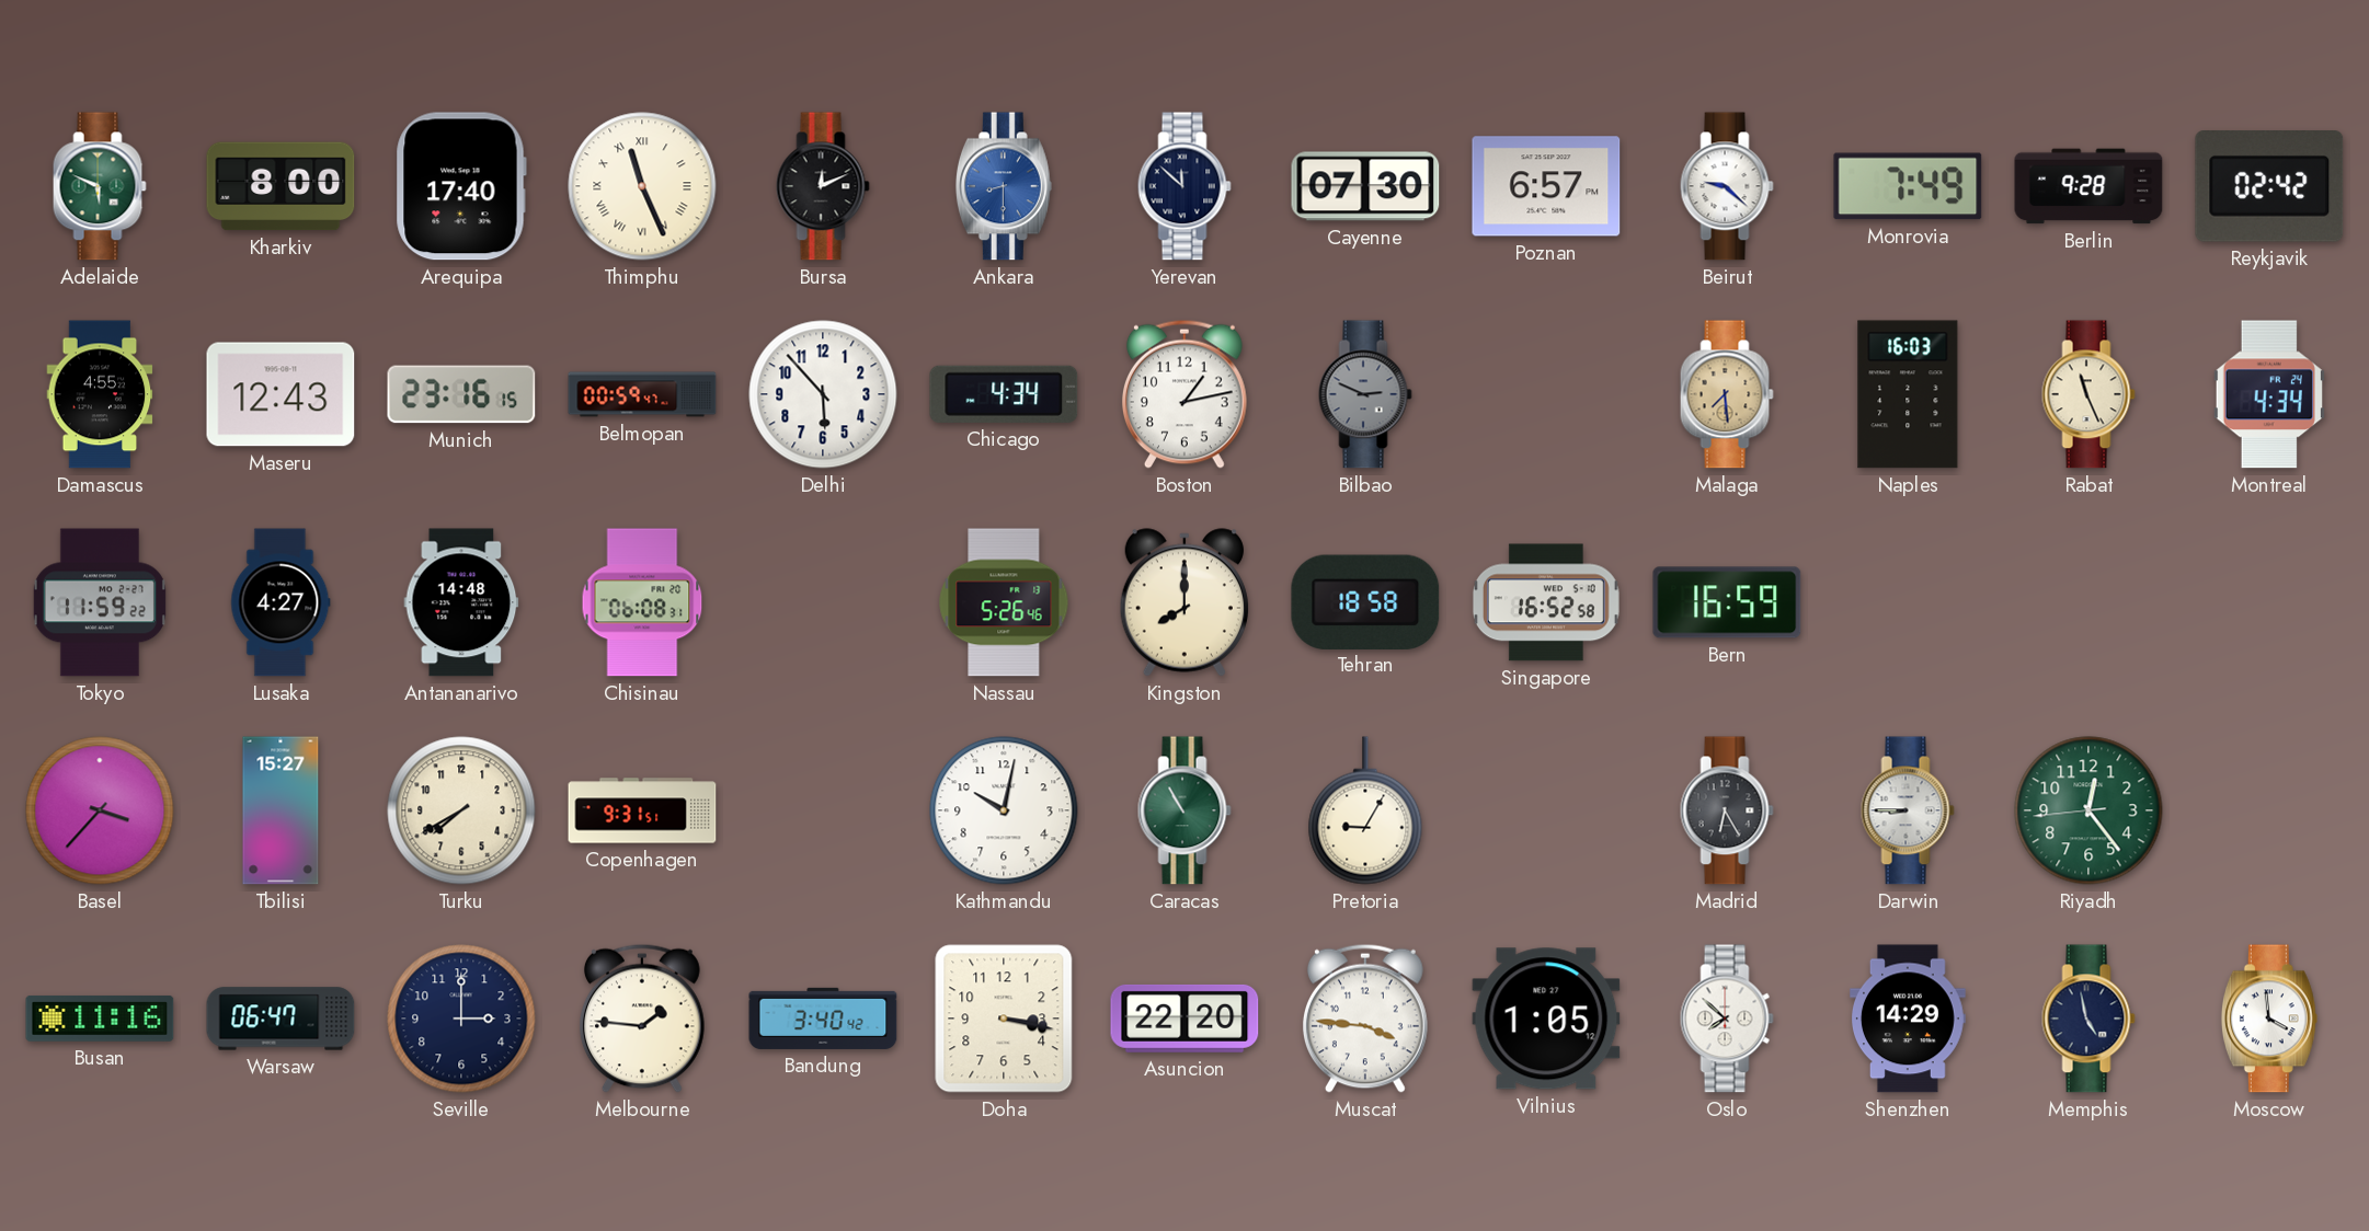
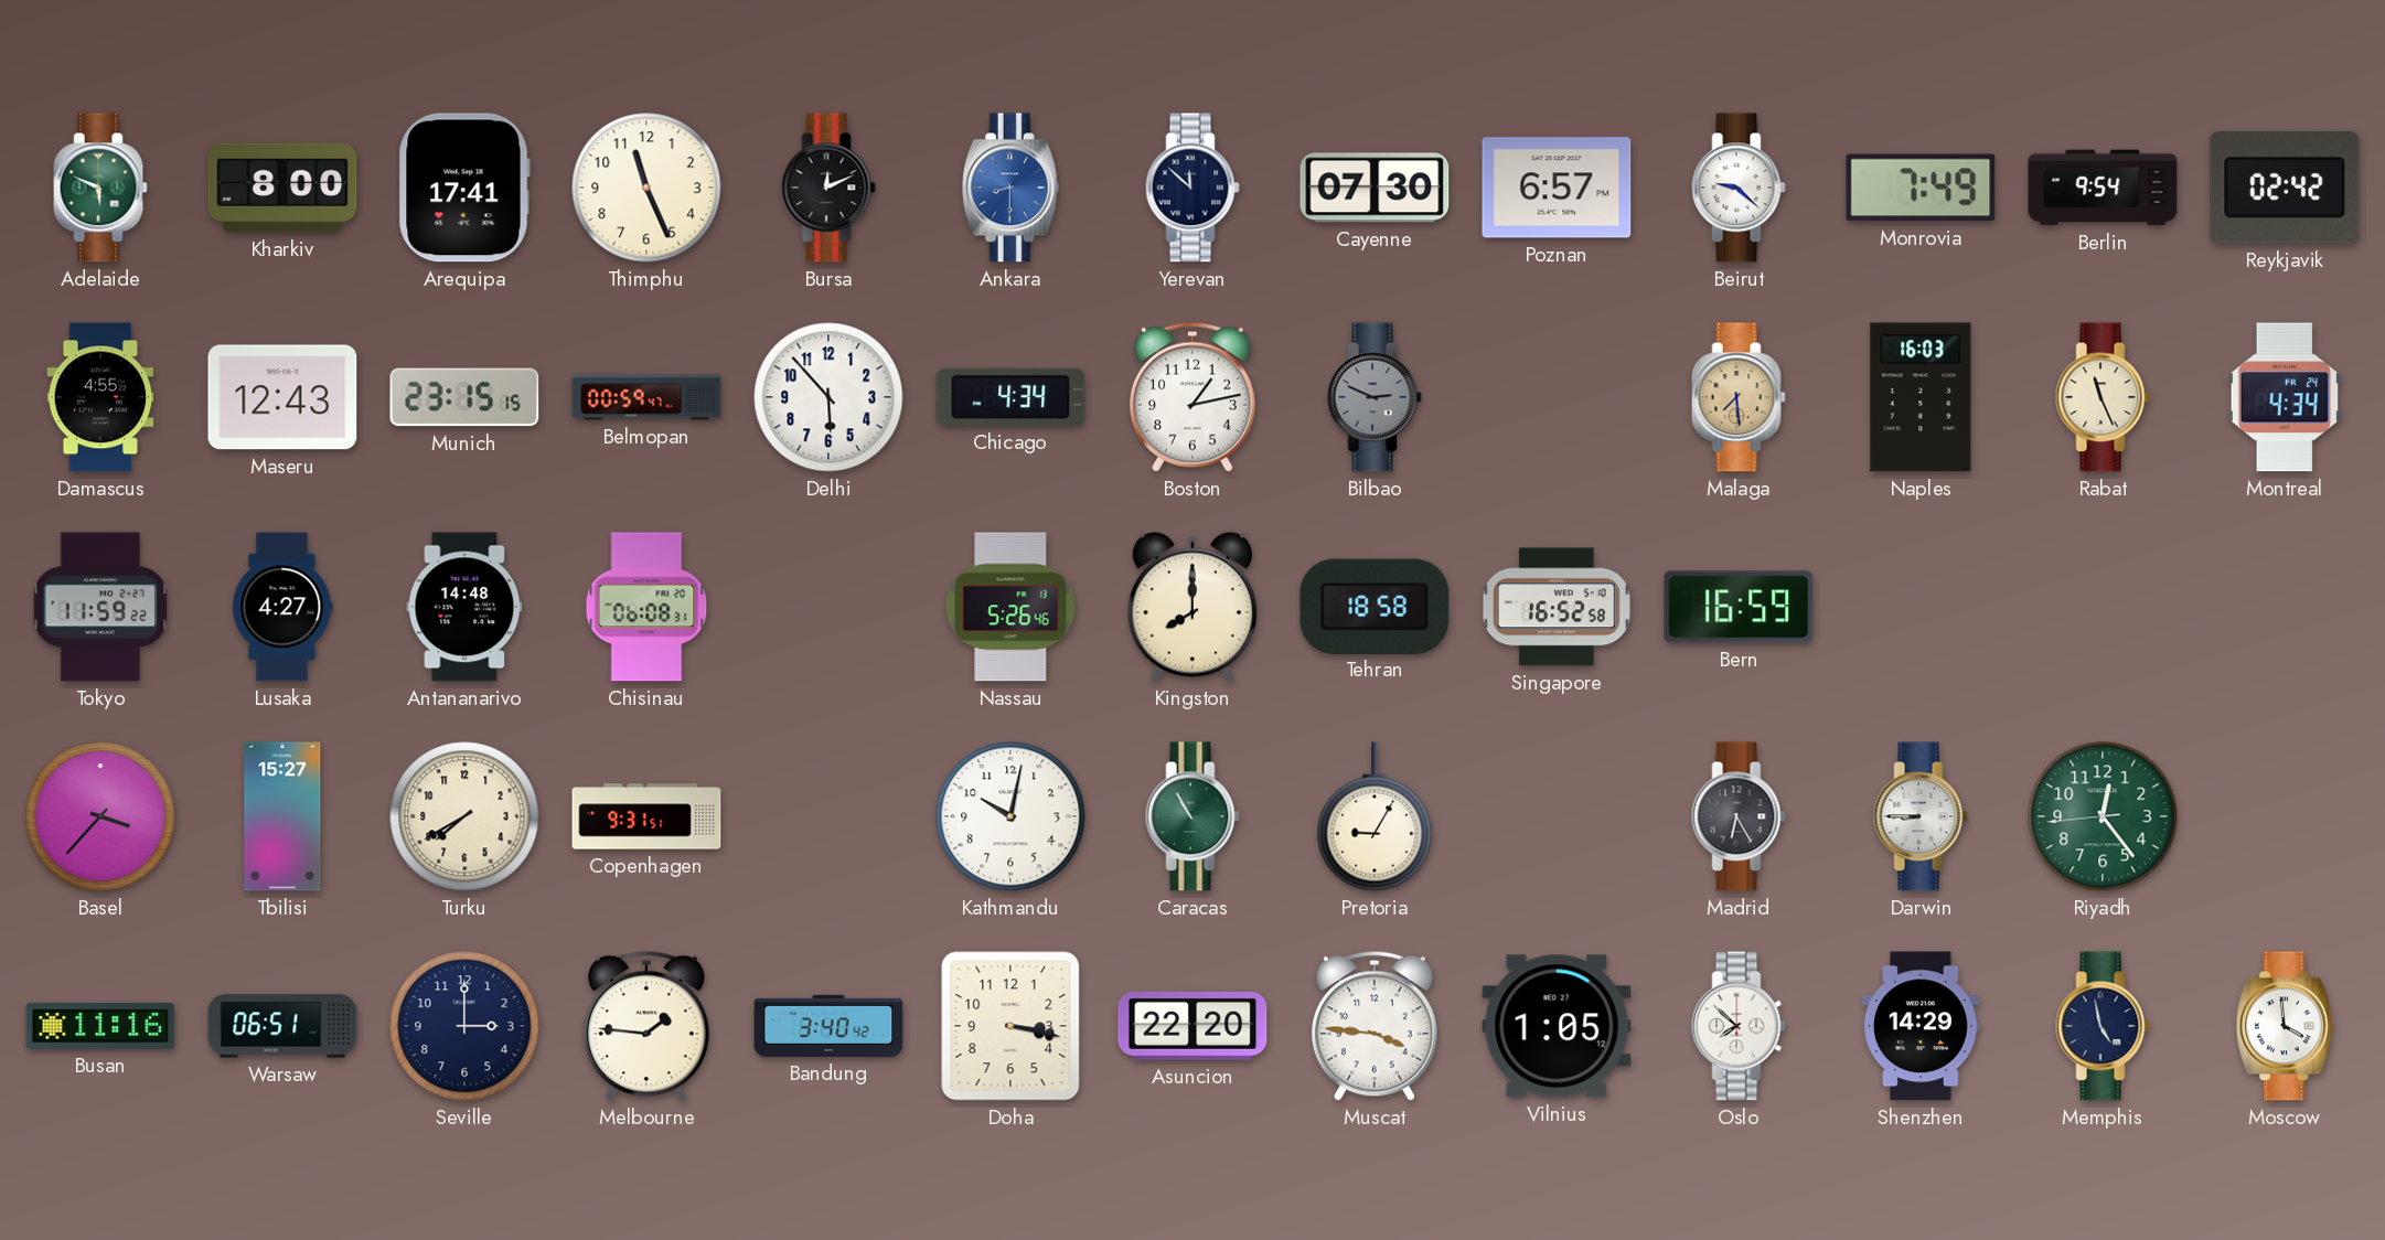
Arequipa: 17:40 -> 17:41
Thimphu numerals: Roman -> Arabic
Berlin: 9:28 -> 9:54
Munich: 23:16 -> 23:15
Warsaw: 06:47 -> 06:51
